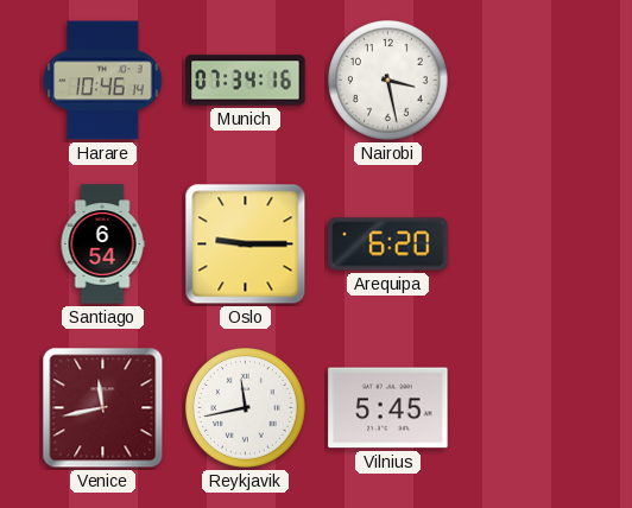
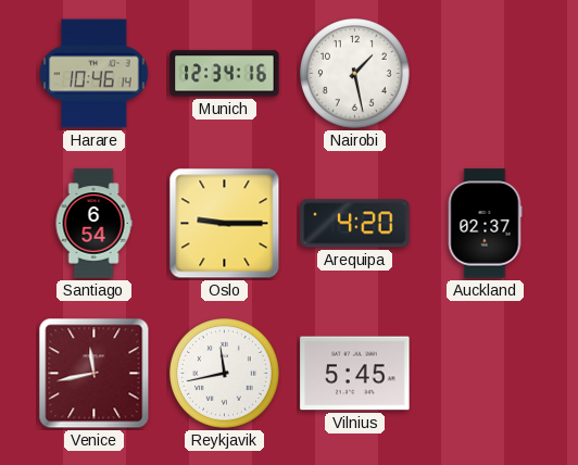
Munich: 07:34 -> 12:34
Nairobi: 3:28 -> 1:28
Arequipa: 6:20 -> 4:20
Auckland: none -> 02:37
